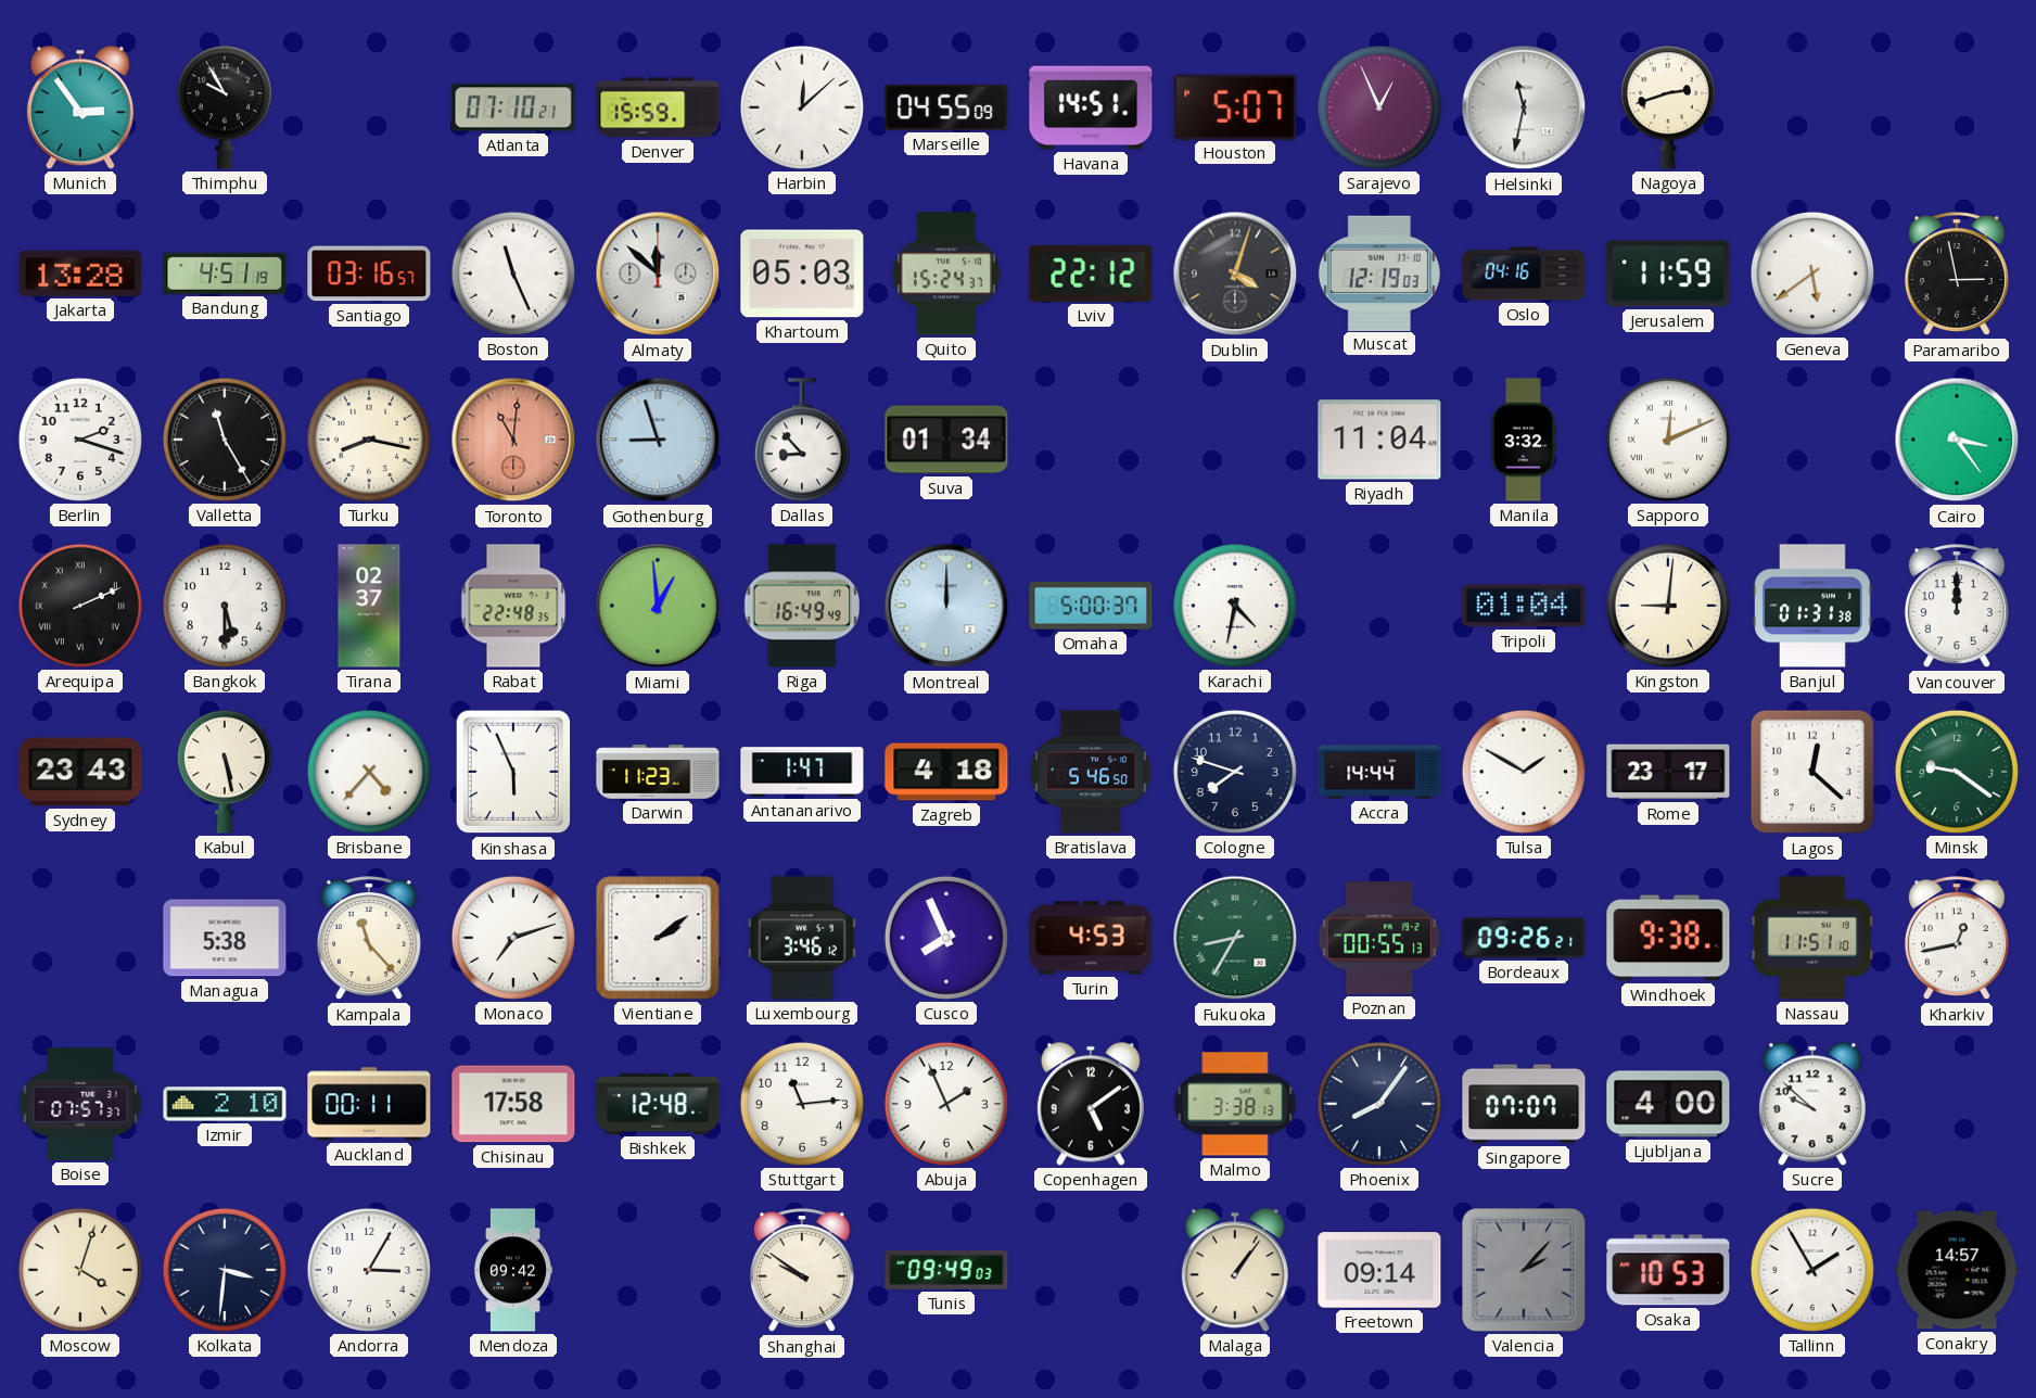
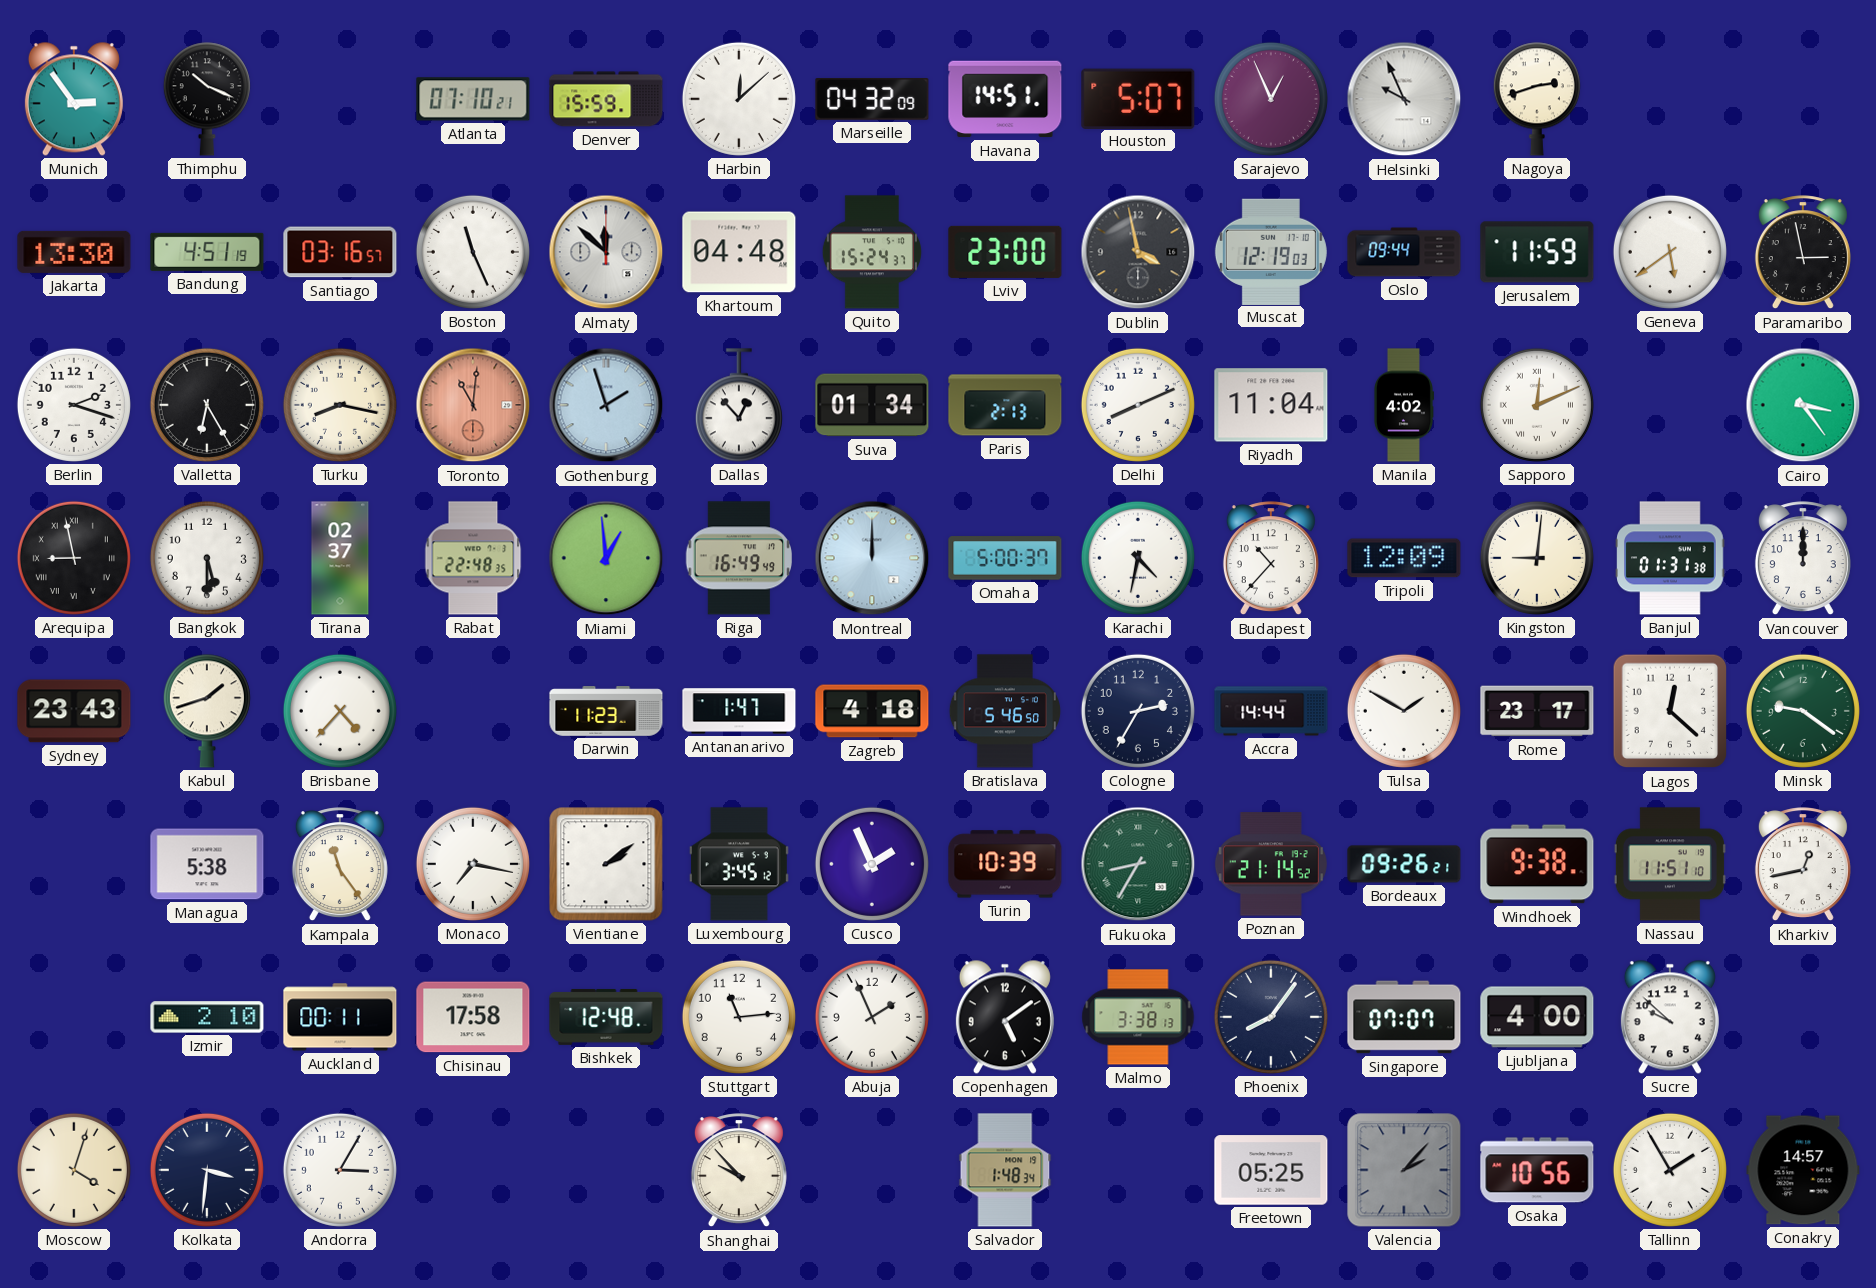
Thimphu: 9:55 -> 10:19
Marseille: 04:55 -> 04:32
Helsinki: 11:32 -> 9:56
Jakarta: 13:28 -> 13:30
Khartoum: 05:03 -> 04:48
Lviv: 22:12 -> 23:00
Dublin: 4:03 -> 3:58
Oslo: 04:16 -> 09:44
Valletta: 11:25 -> 6:25
Gothenburg: 8:57 -> 1:57
Dallas: 8:53 -> 12:53
Paris: none -> 2:13
Delhi: none -> 8:11
Manila: 3:32 -> 4:02
Arequipa: 2:11 -> 8:58
Budapest: none -> 10:37
Tripoli: 01:04 -> 12:09
Kabul: 5:28 -> 1:42
Kinshasa: 5:56 -> none
Cologne: 7:48 -> 2:35
Kampala: 11:23 -> 11:24
Monaco: 7:12 -> 7:17
Luxembourg: 3:46 -> 3:45
Cusco: 7:56 -> 1:56
Turin: 4:53 -> 10:39
Poznan: 00:55 -> 21:14
Boise: 07:57 -> none
Mendoza: 09:42 -> none
Shanghai: 9:51 -> 9:53
Tunis: 09:49 -> none
Salvador: none -> 1:48
Malaga: 1:06 -> none
Freetown: 09:14 -> 05:25
Osaka: 10:53 -> 10:56
